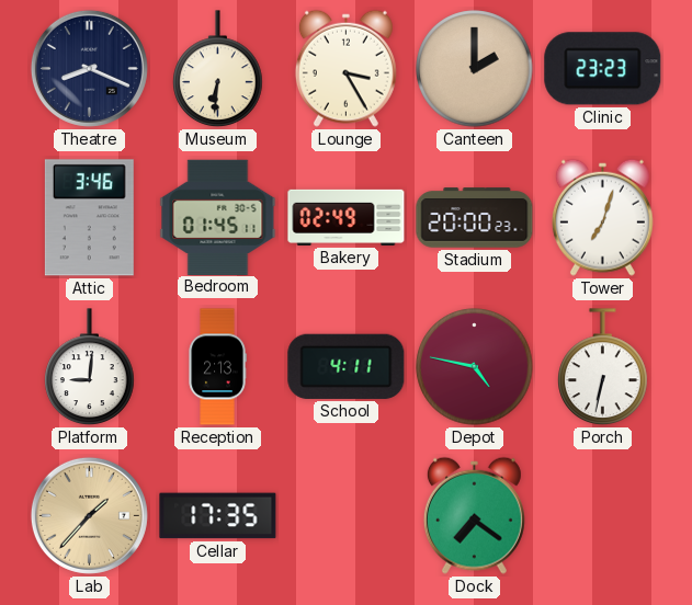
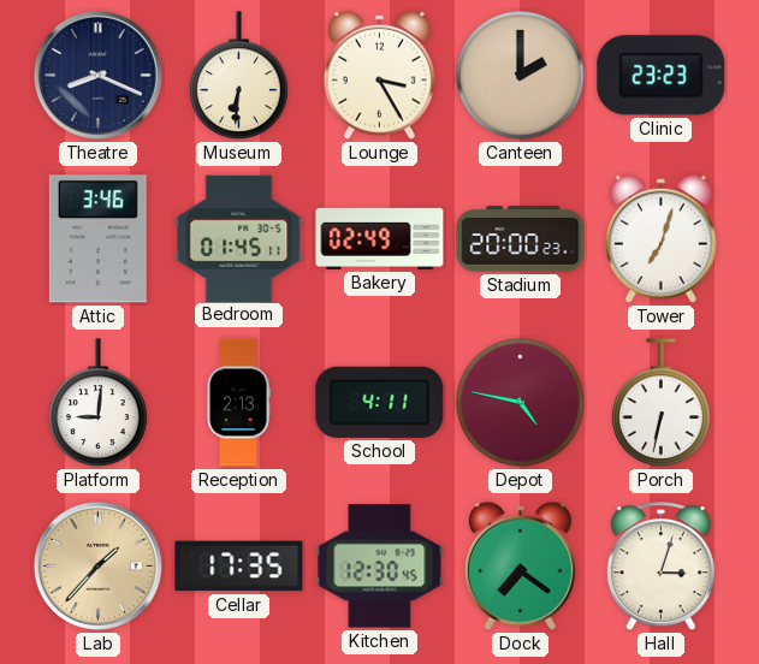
Kitchen: none -> 12:30
Hall: none -> 3:03
